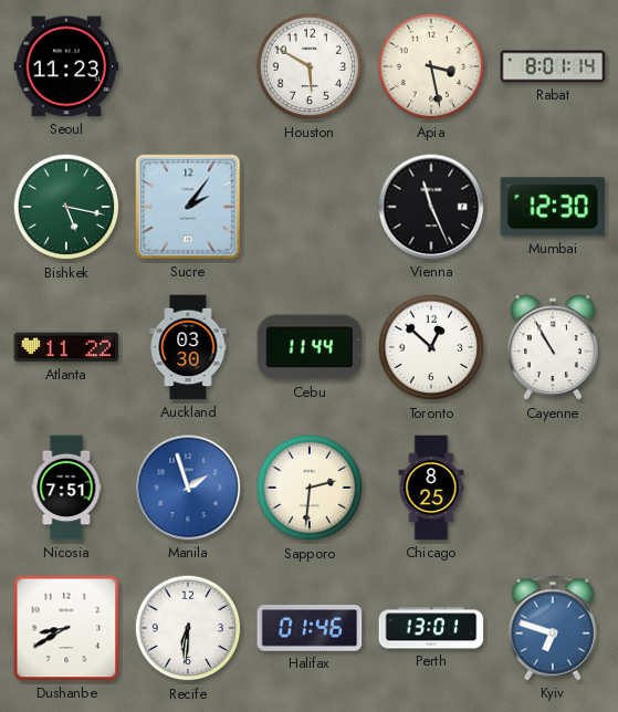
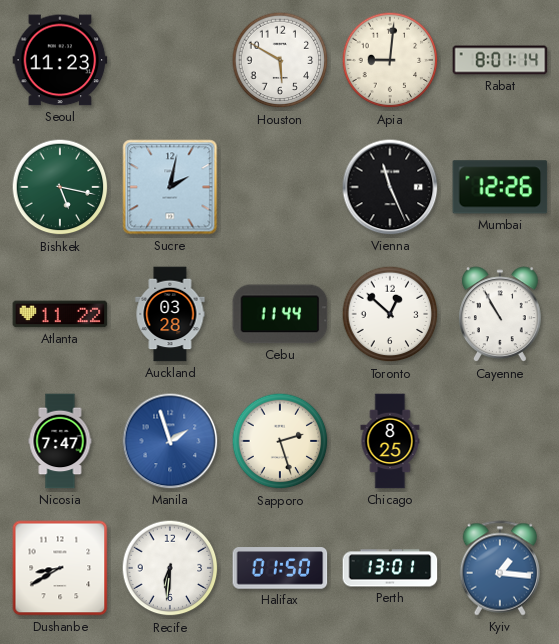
Apia: 3:28 -> 9:01
Sucre: 2:06 -> 2:02
Mumbai: 12:30 -> 12:26
Auckland: 03:30 -> 03:28
Nicosia: 7:51 -> 7:47
Sapporo: 2:31 -> 2:27
Halifax: 01:46 -> 01:50
Kyiv: 6:48 -> 1:16
